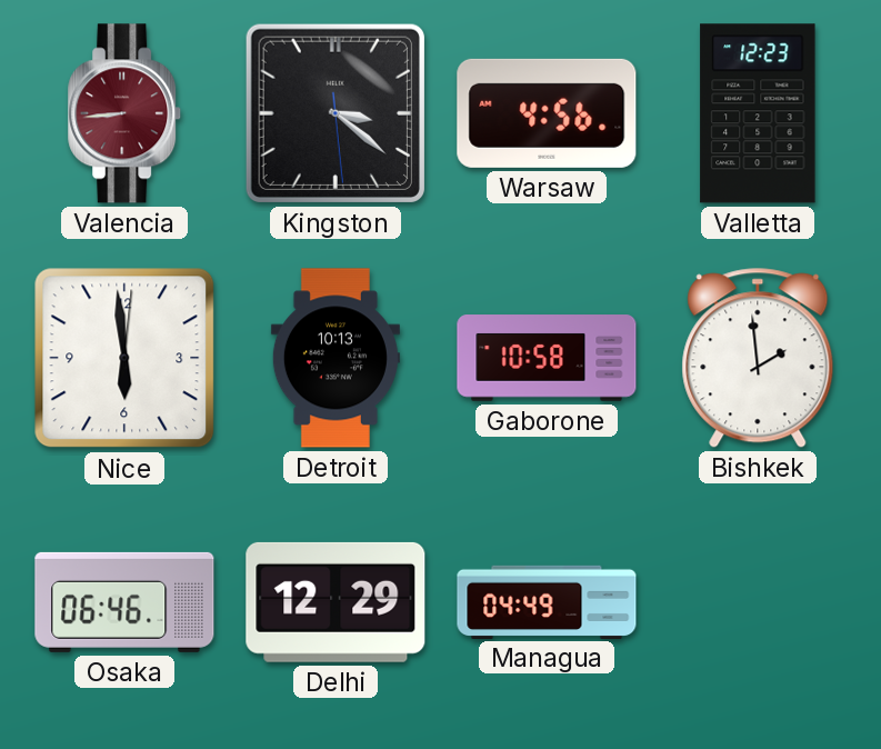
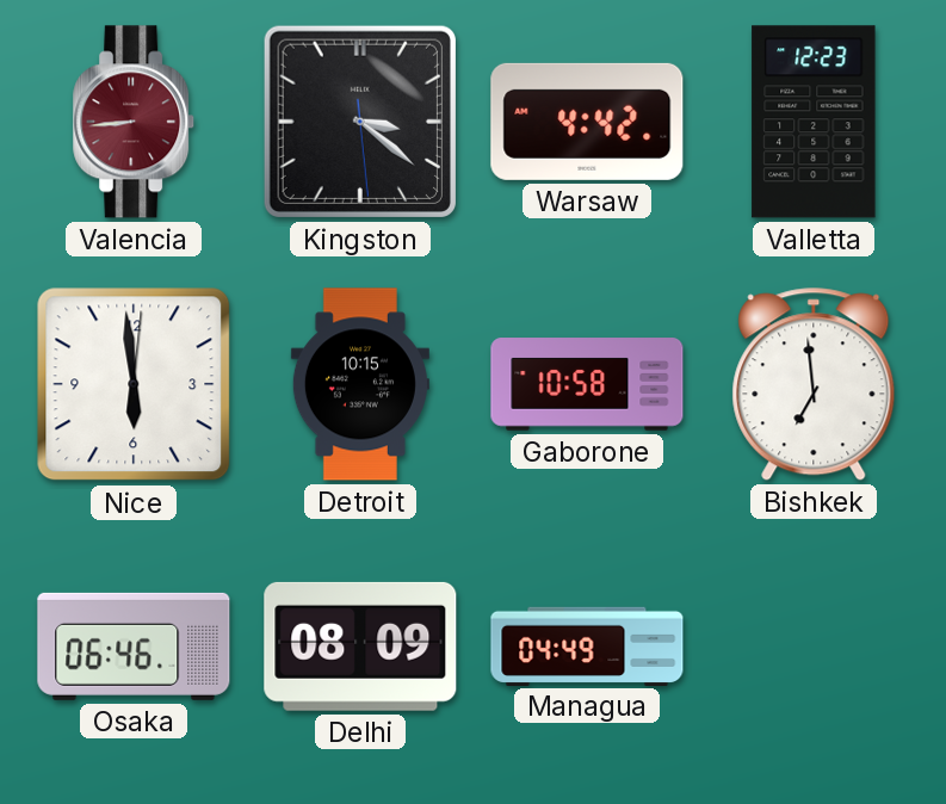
Warsaw: 4:56 -> 4:42
Detroit: 10:13 -> 10:15
Bishkek: 1:59 -> 6:59
Delhi: 12:29 -> 08:09
